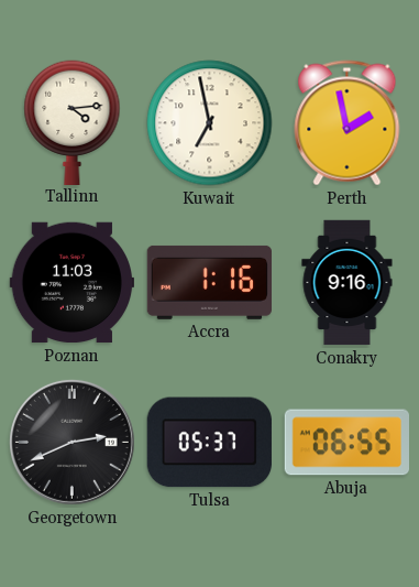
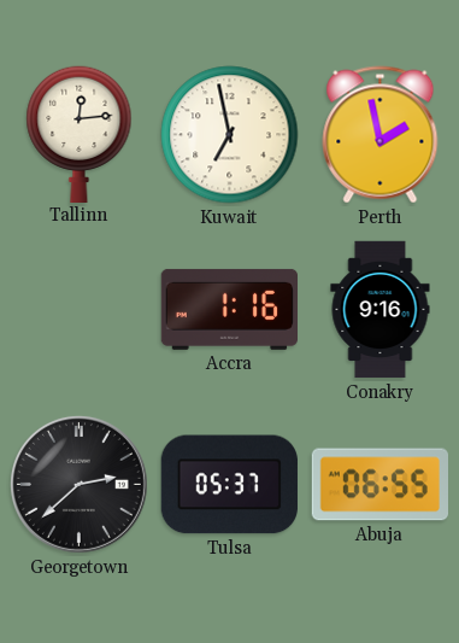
Tallinn: 4:14 -> 12:14
Poznan: 11:03 -> none
Georgetown: 2:41 -> 2:38
